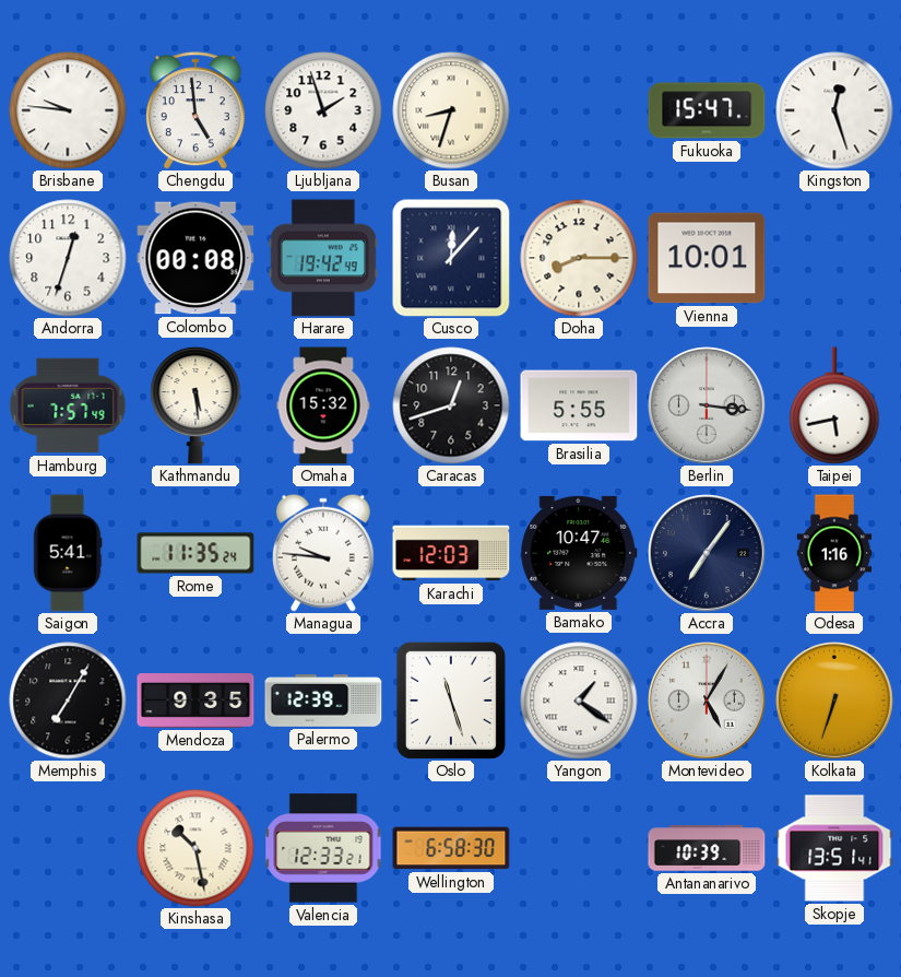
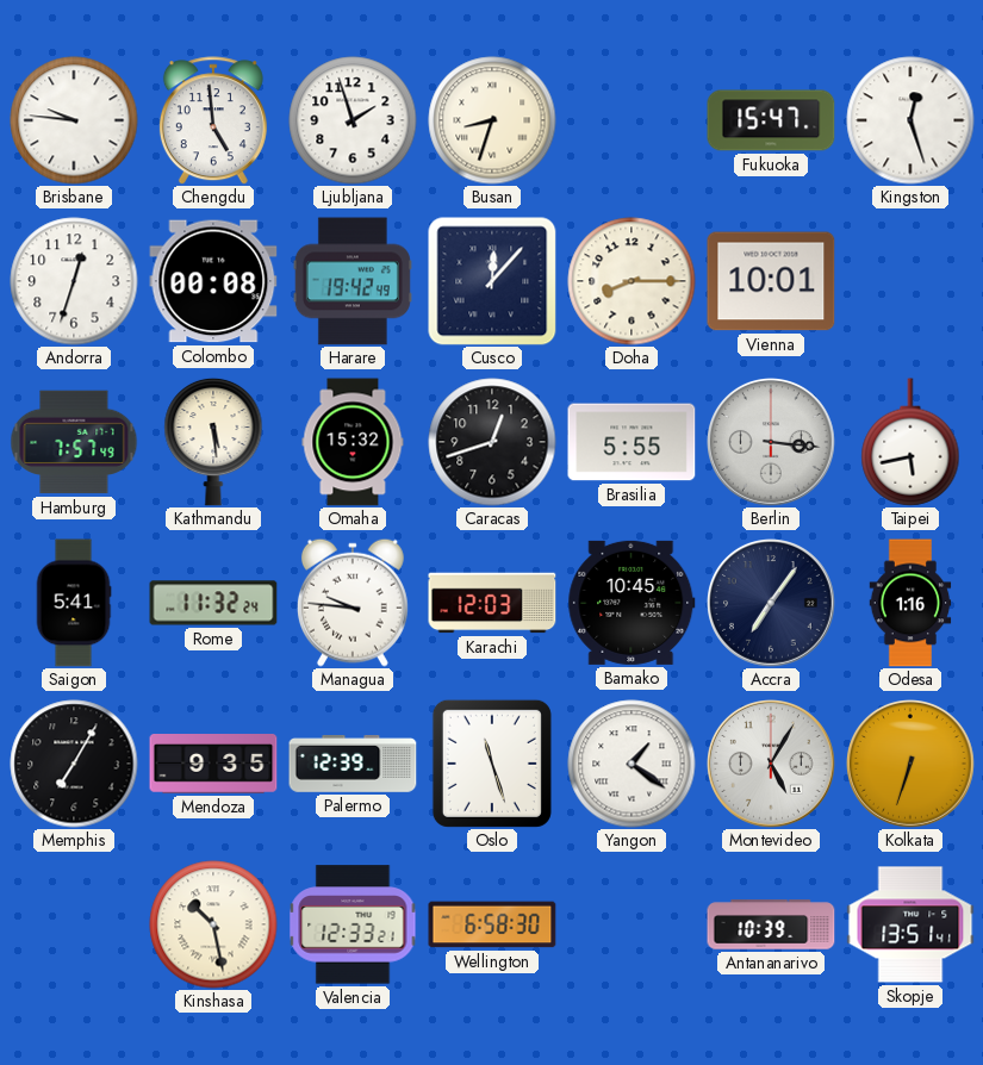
Rome: 11:35 -> 11:32
Bamako: 10:47 -> 10:45
